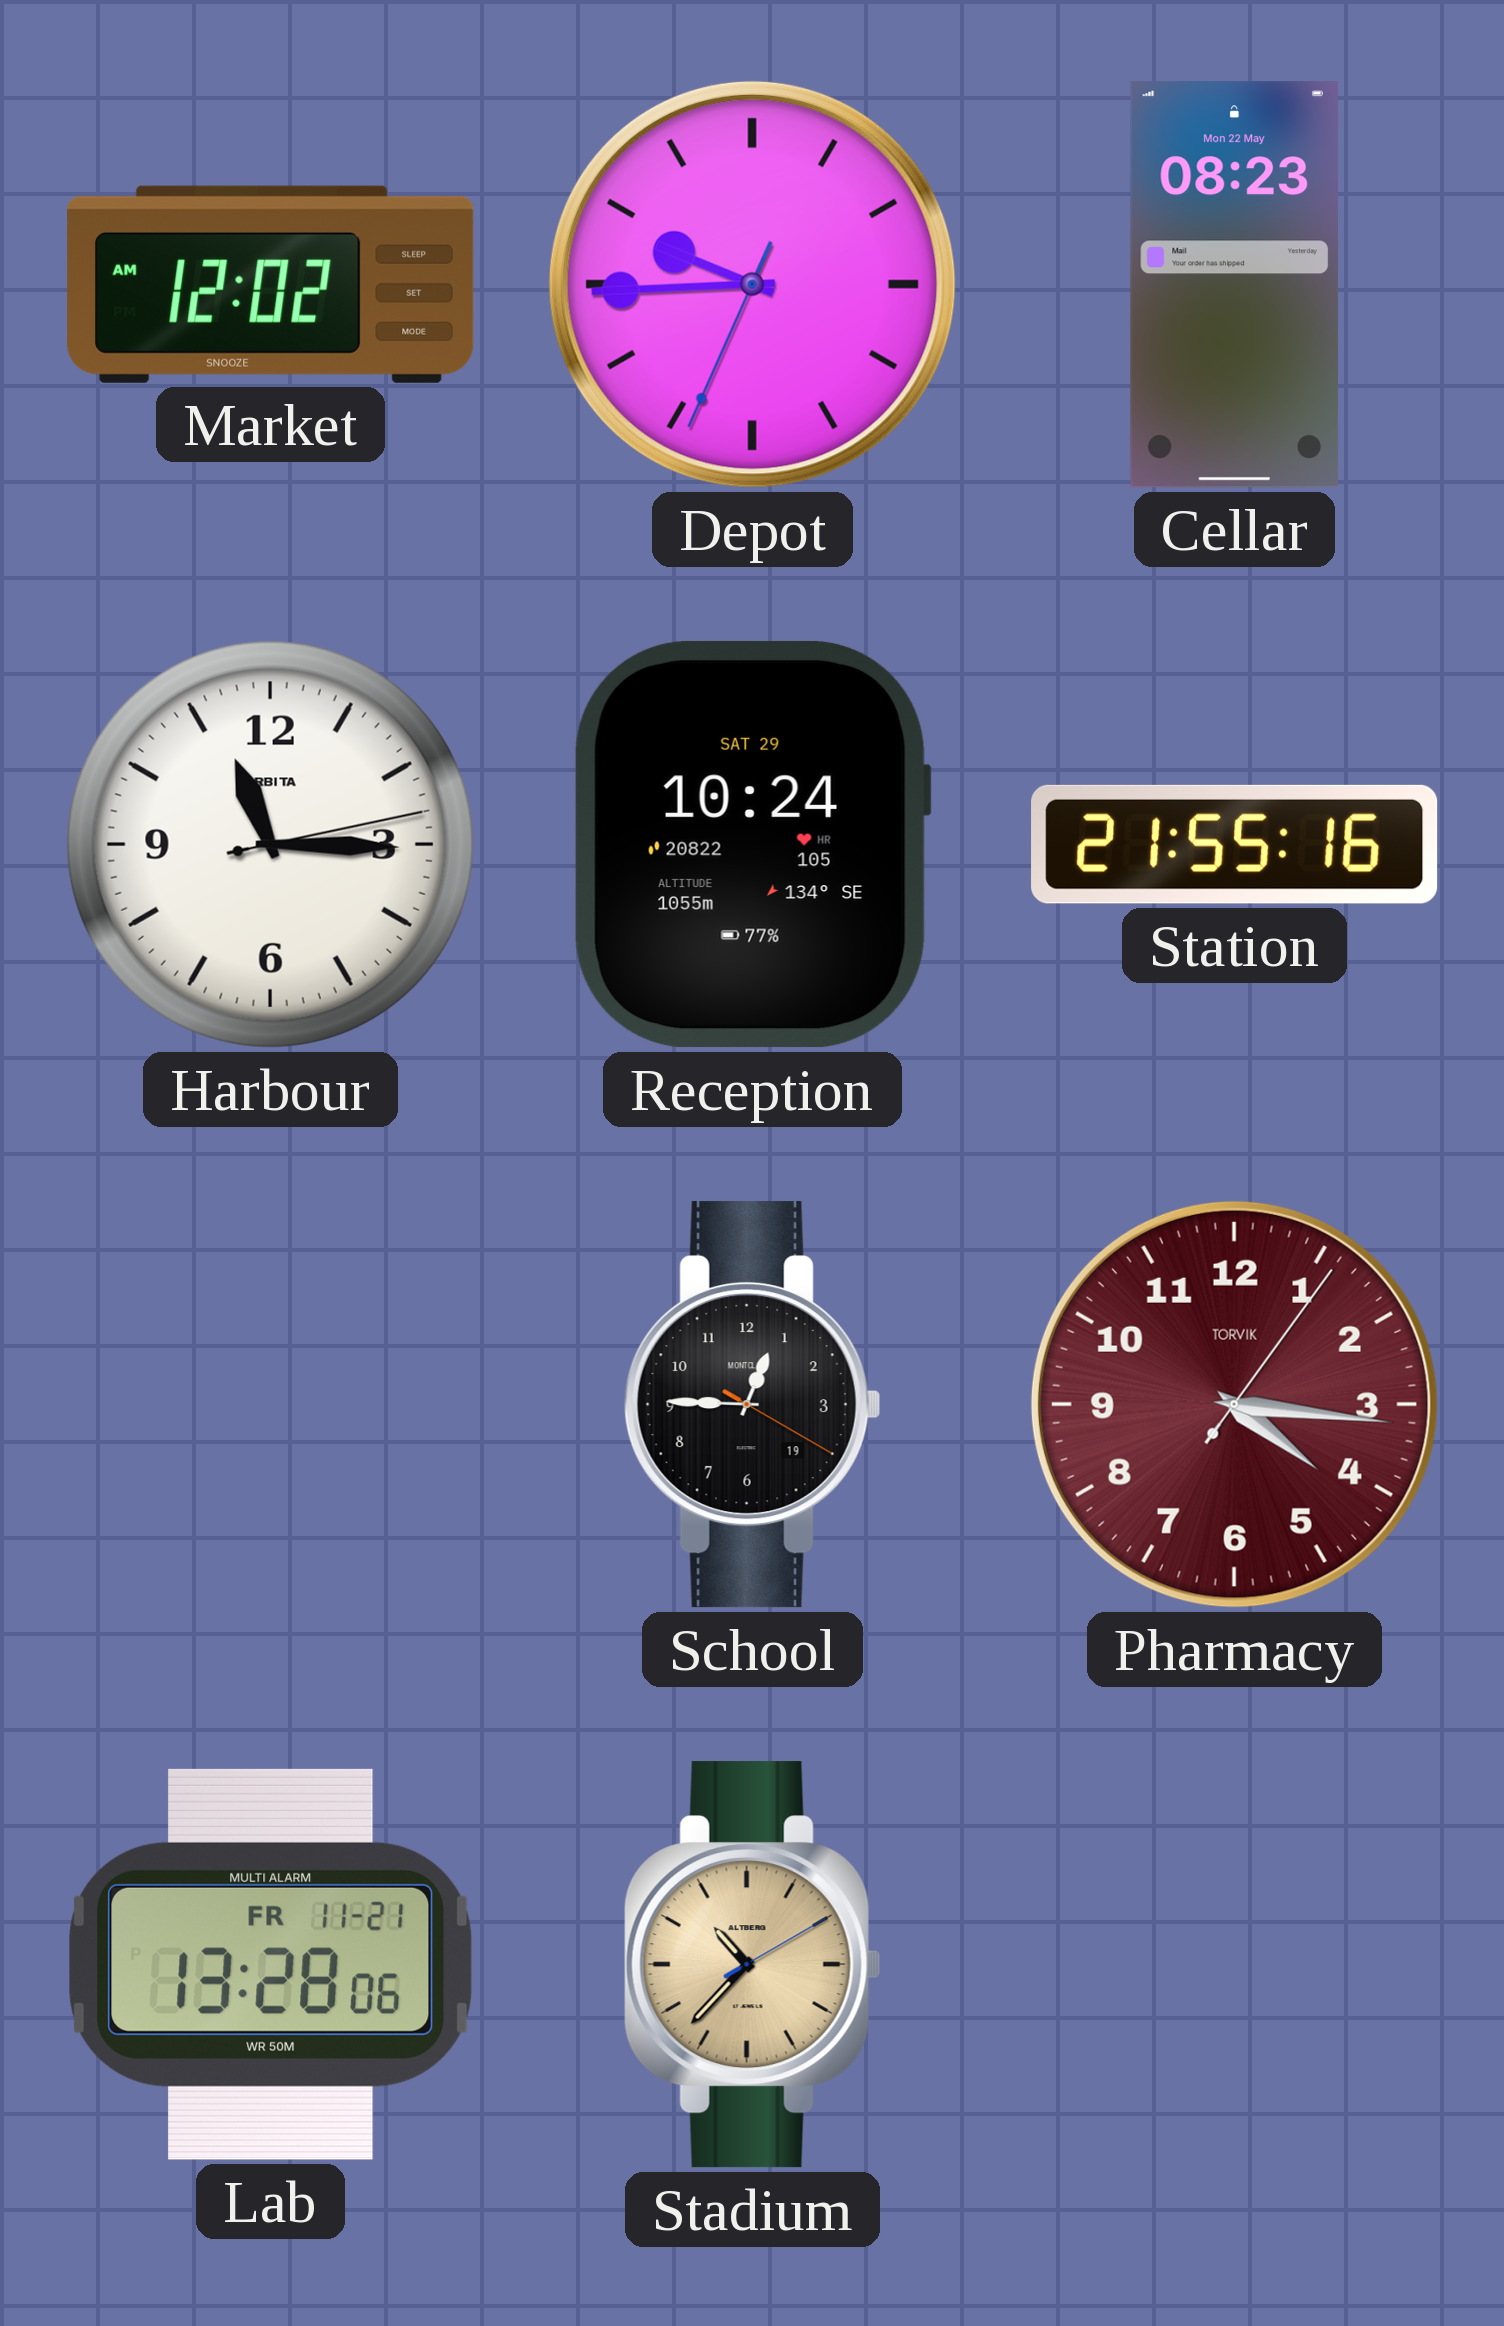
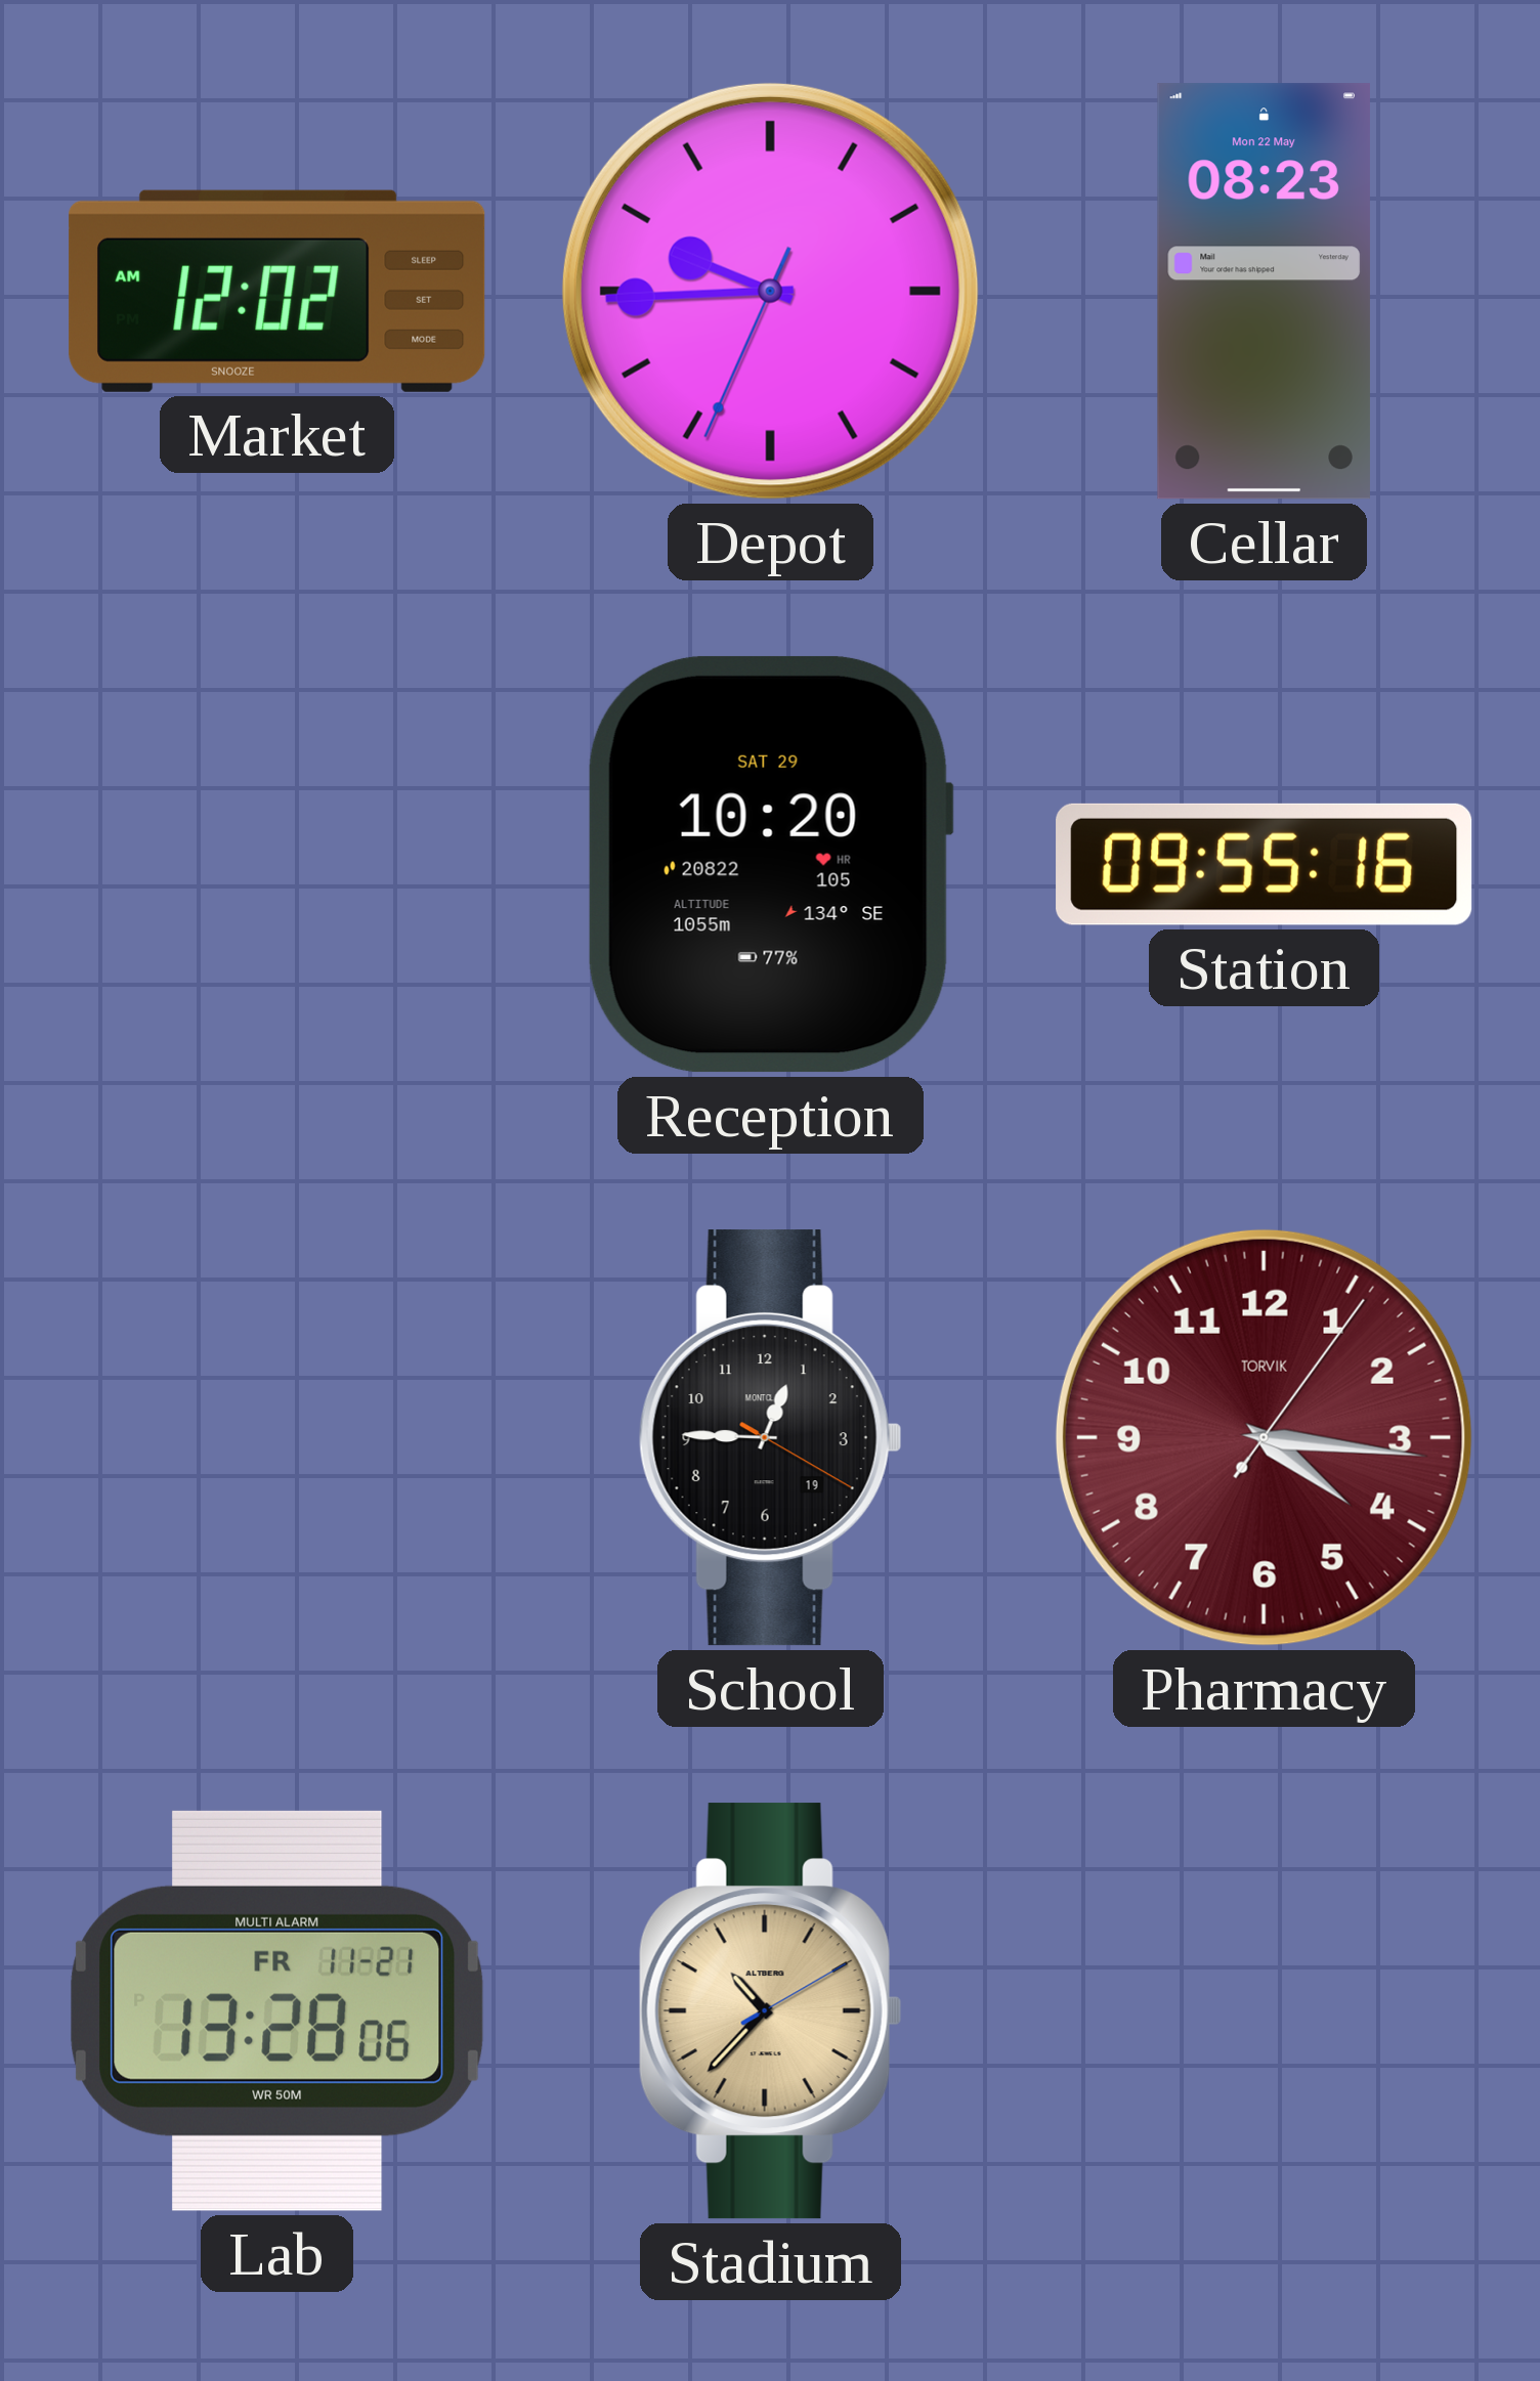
Harbour: 11:15 -> none
Reception: 10:24 -> 10:20
Station: 21:55 -> 09:55
